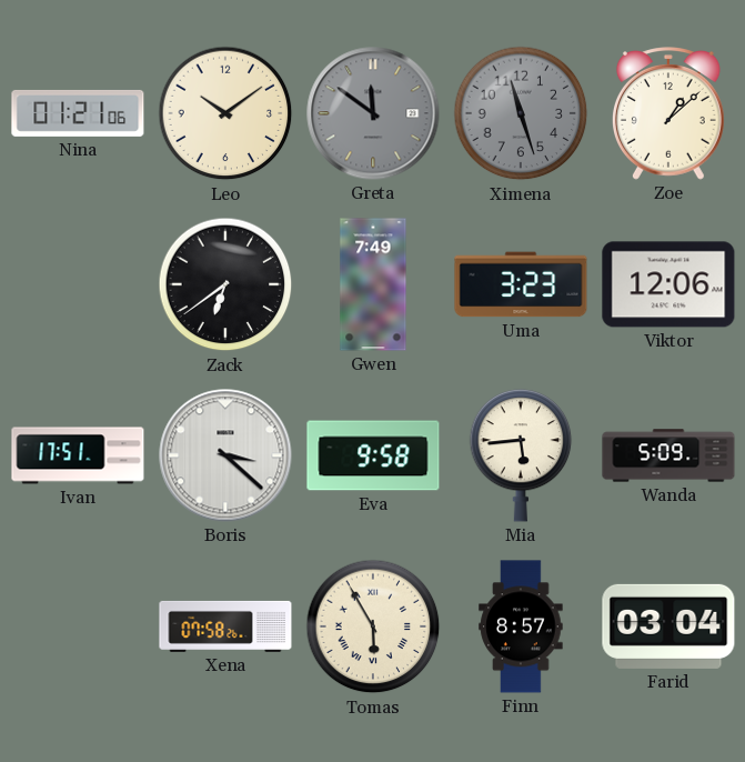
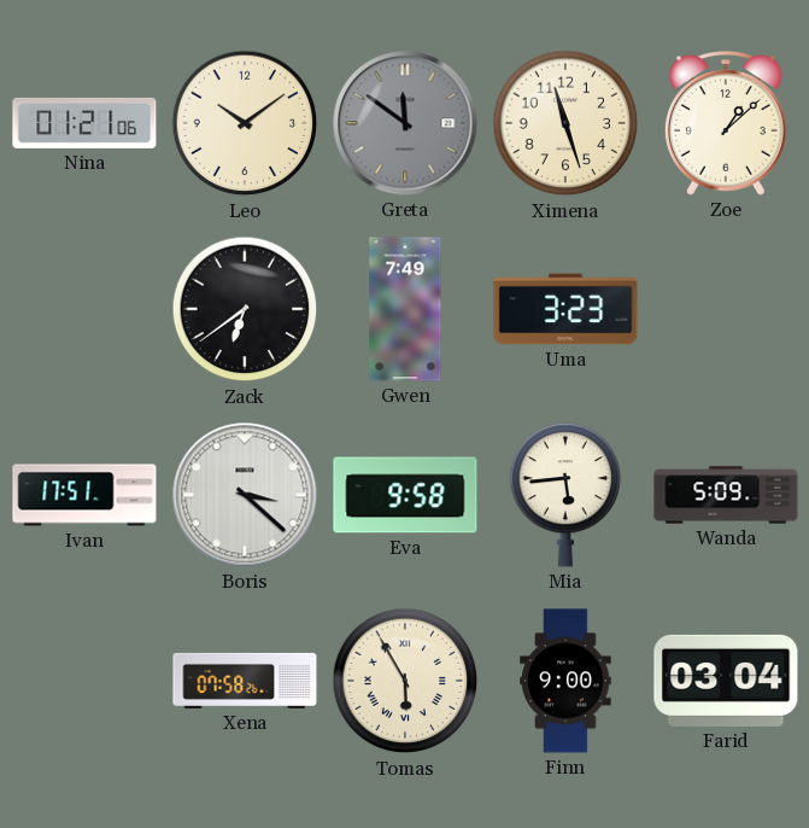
Ximena dial: grey -> cream
Viktor: 12:06 -> none
Finn: 8:57 -> 9:00
